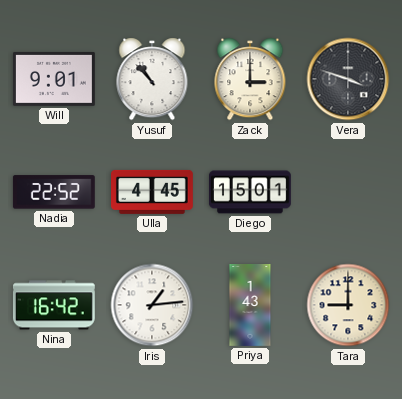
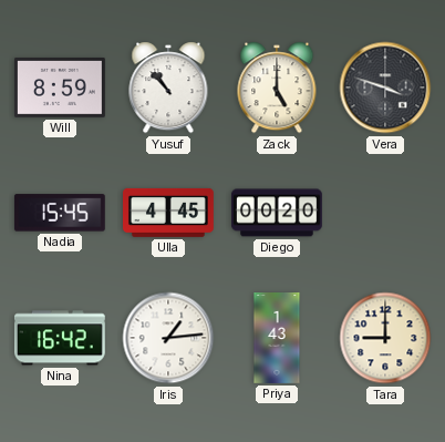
Will: 9:01 -> 8:59
Zack: 3:00 -> 5:00
Nadia: 22:52 -> 15:45
Diego: 15:01 -> 00:20
